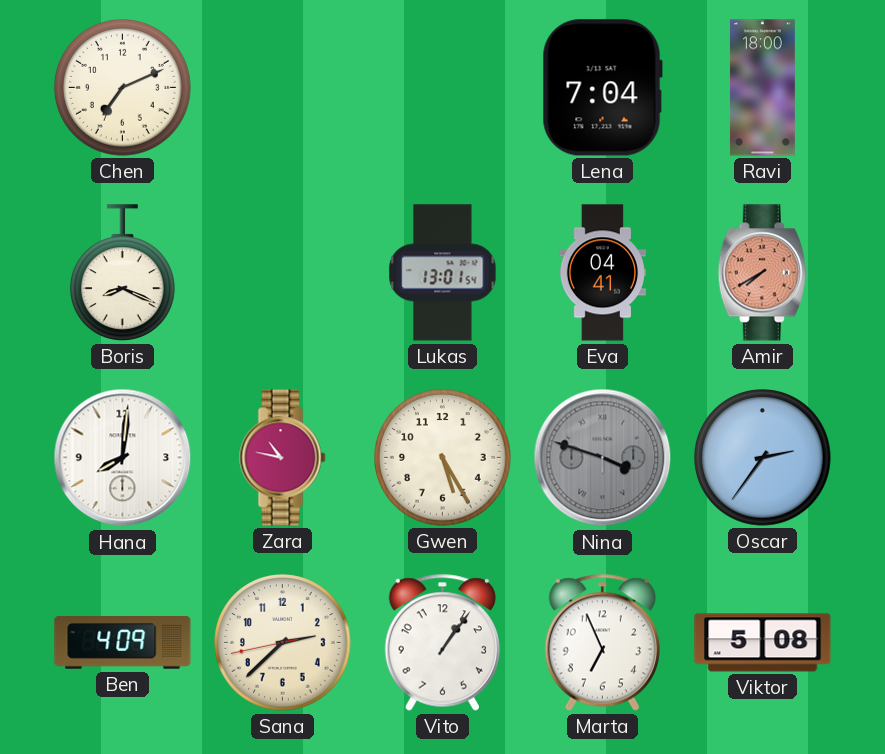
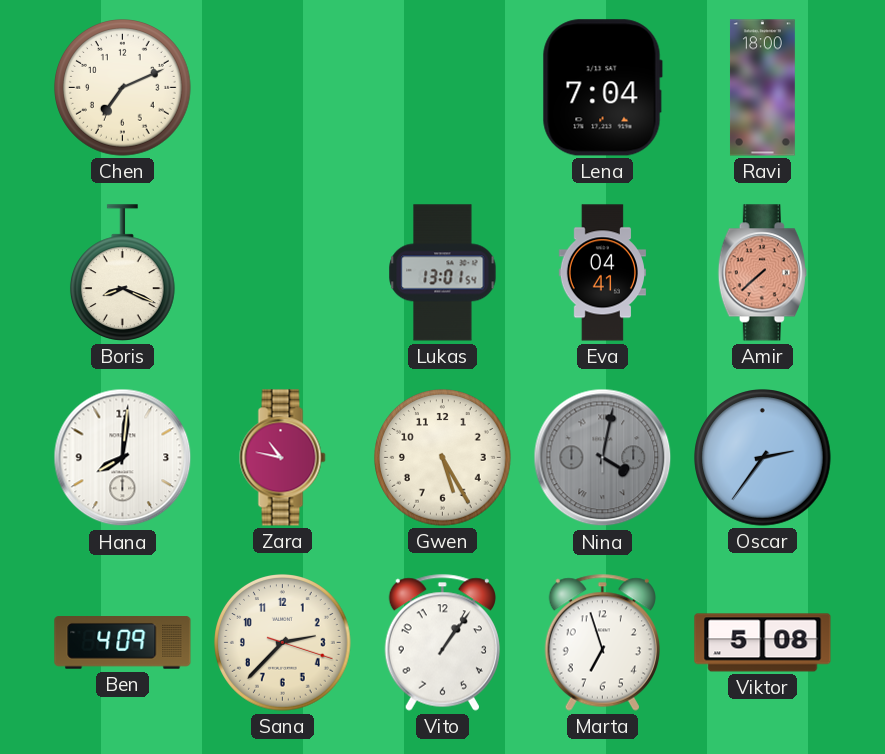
Amir: 7:40 -> 7:38
Nina: 3:48 -> 4:02
Sana: 2:37:43 -> 2:37:18
Marta: 6:56 -> 6:57
